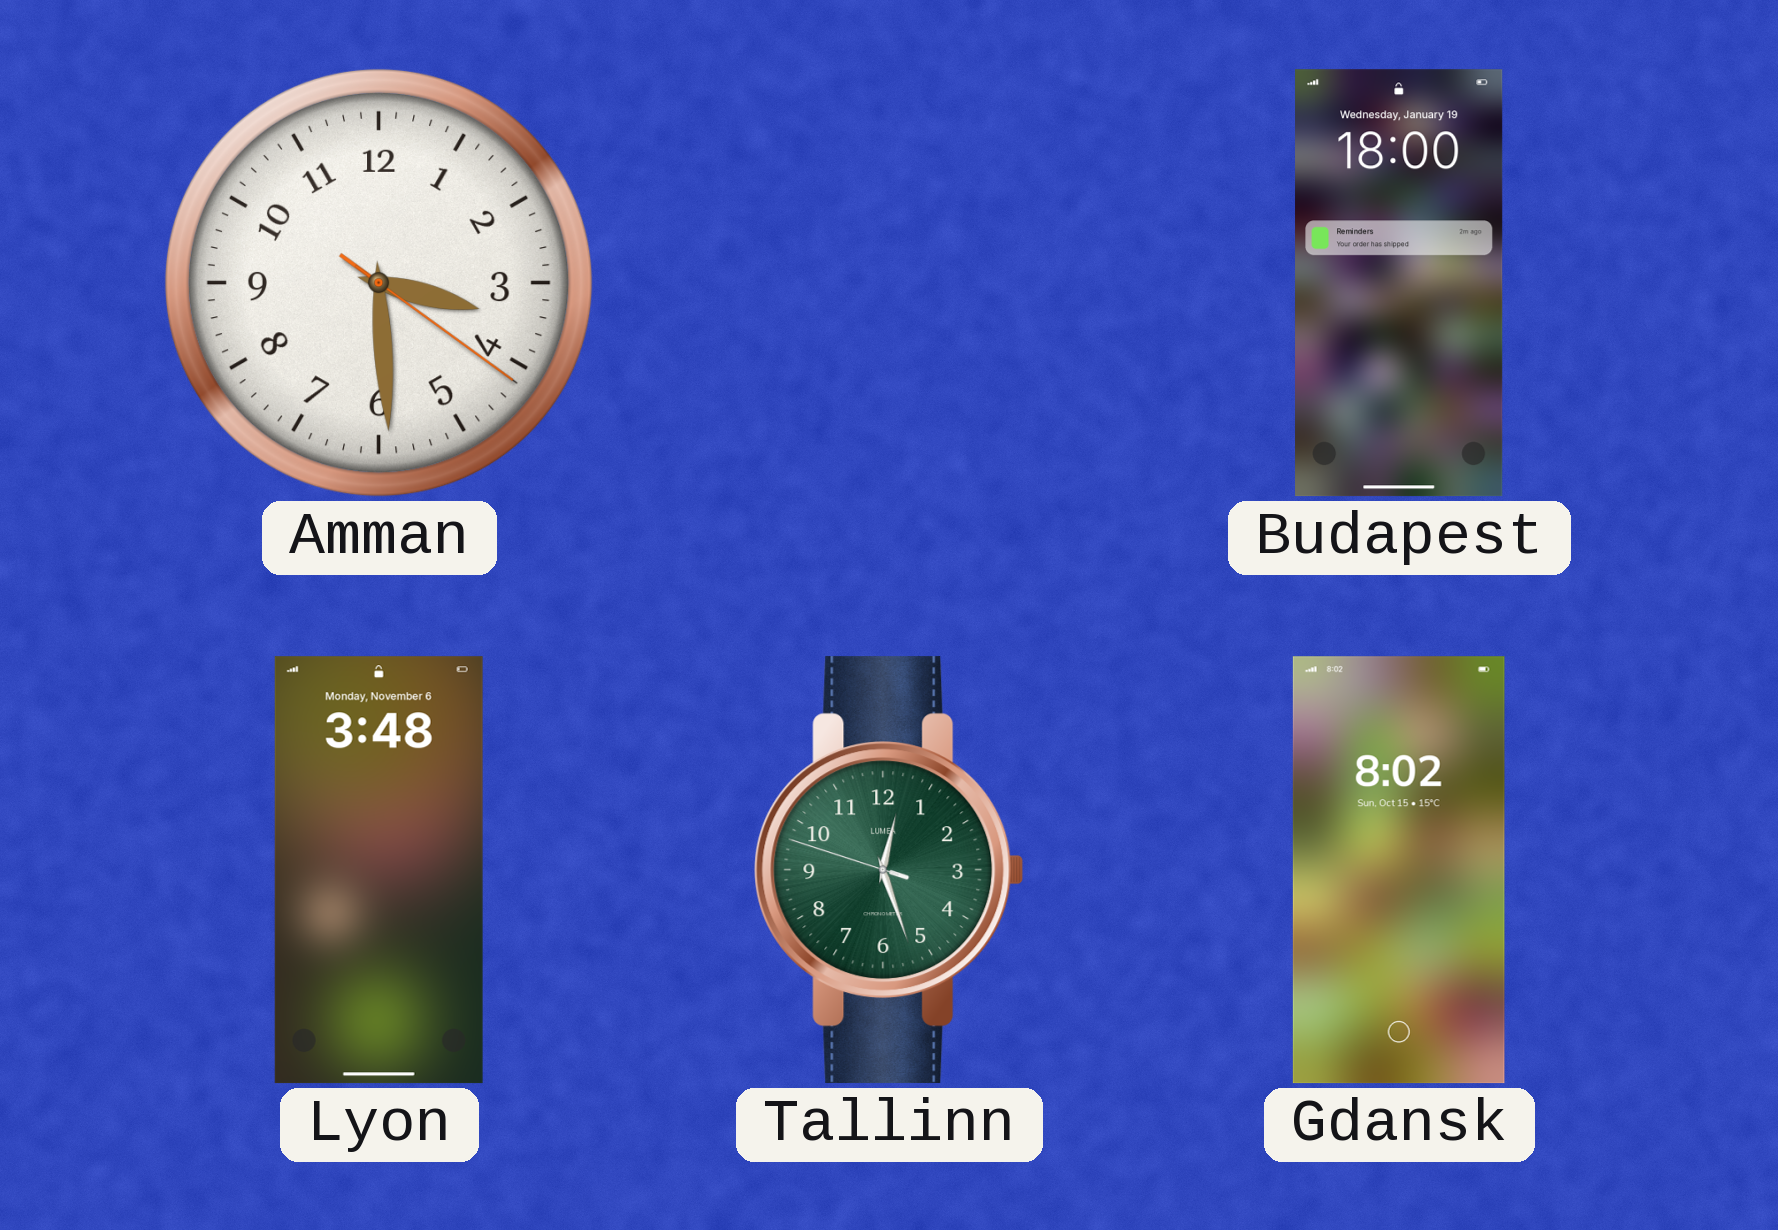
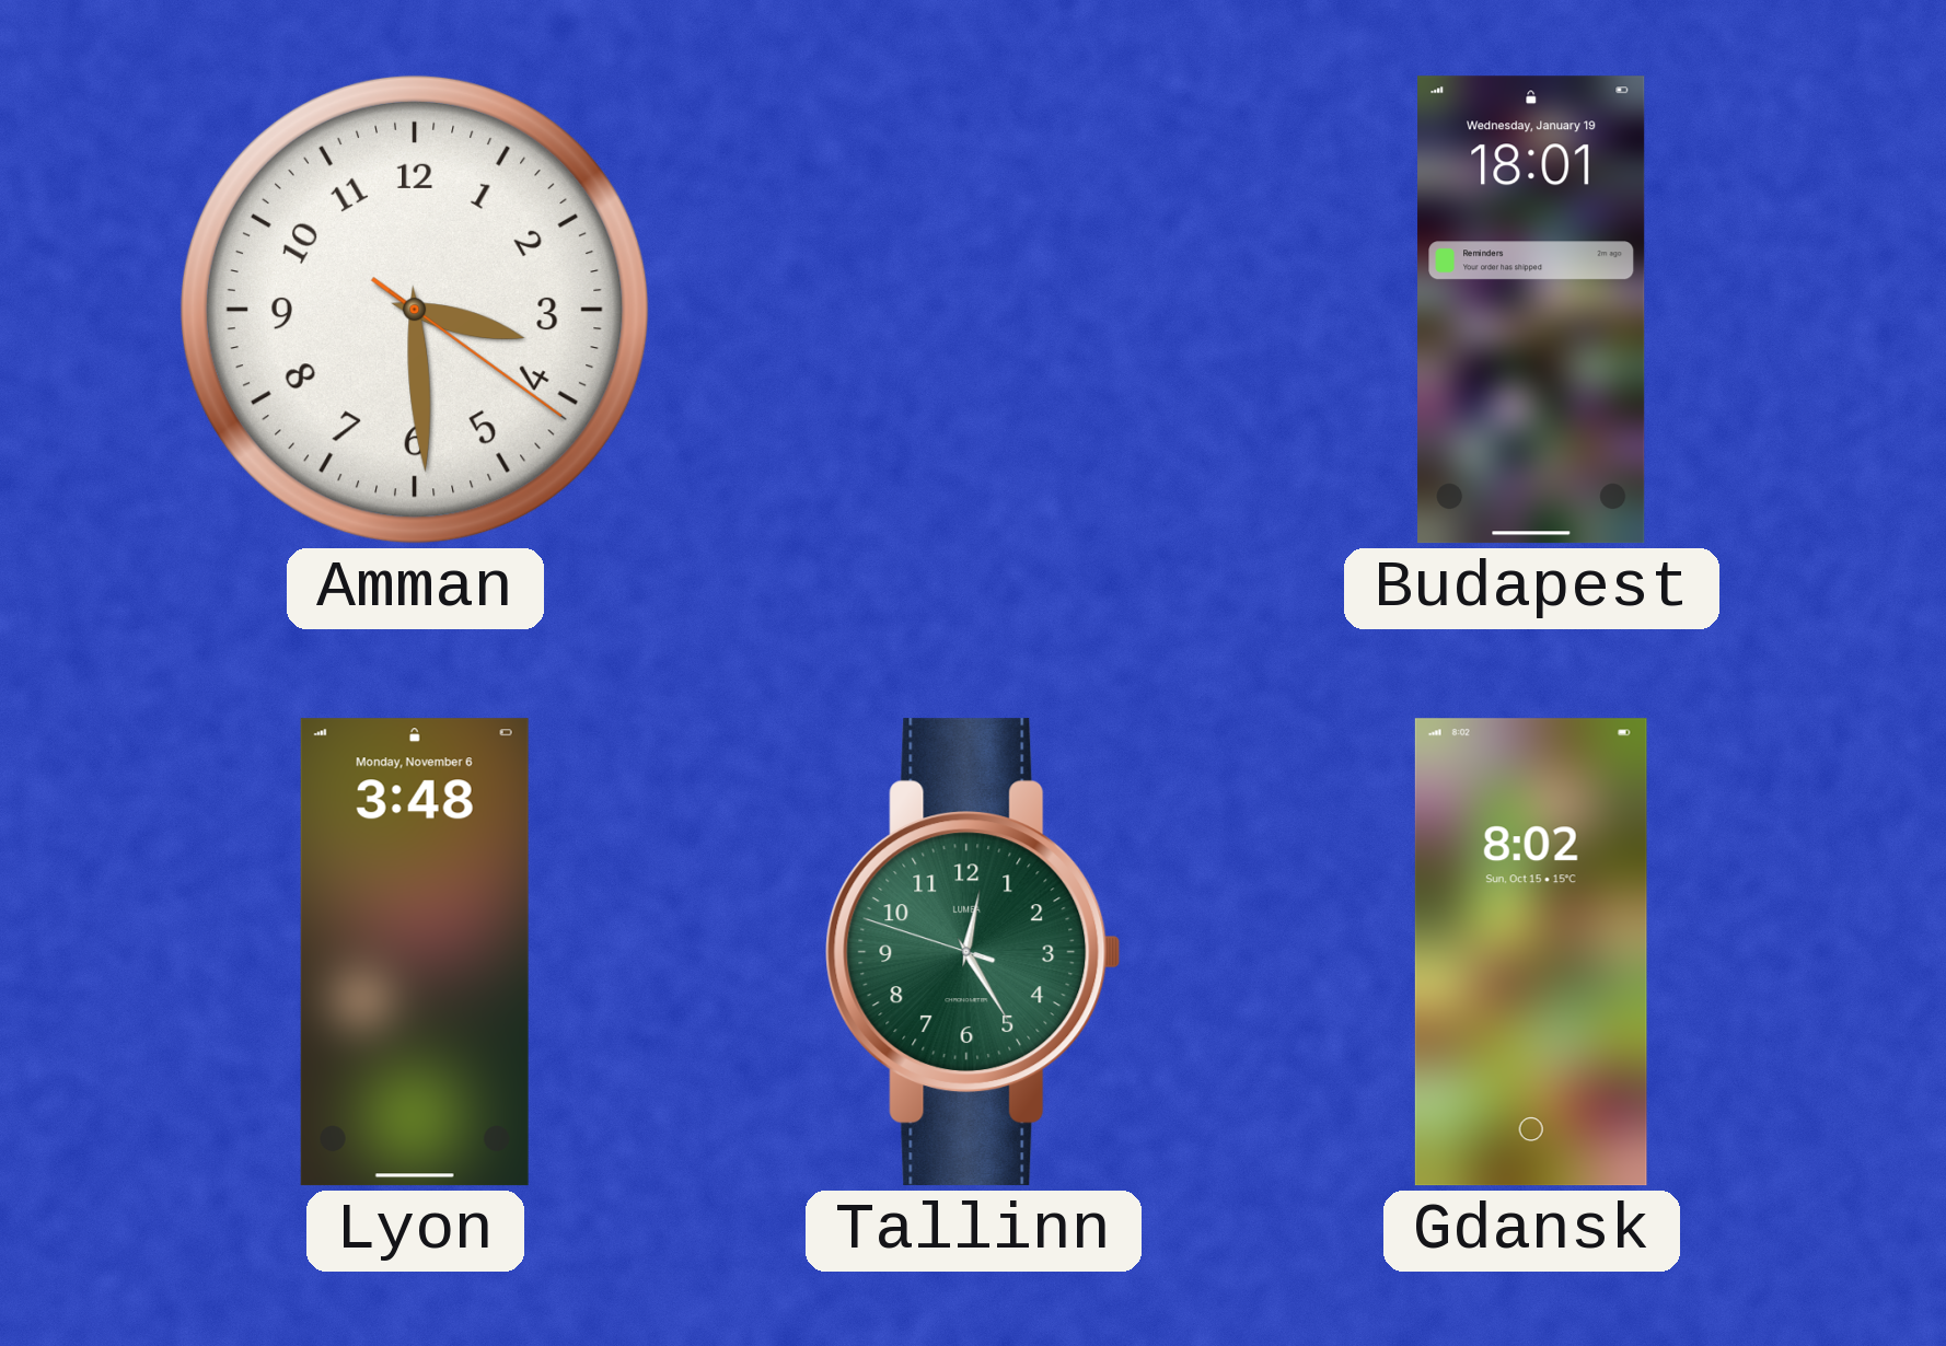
Budapest: 18:00 -> 18:01
Tallinn: 12:26 -> 12:24
